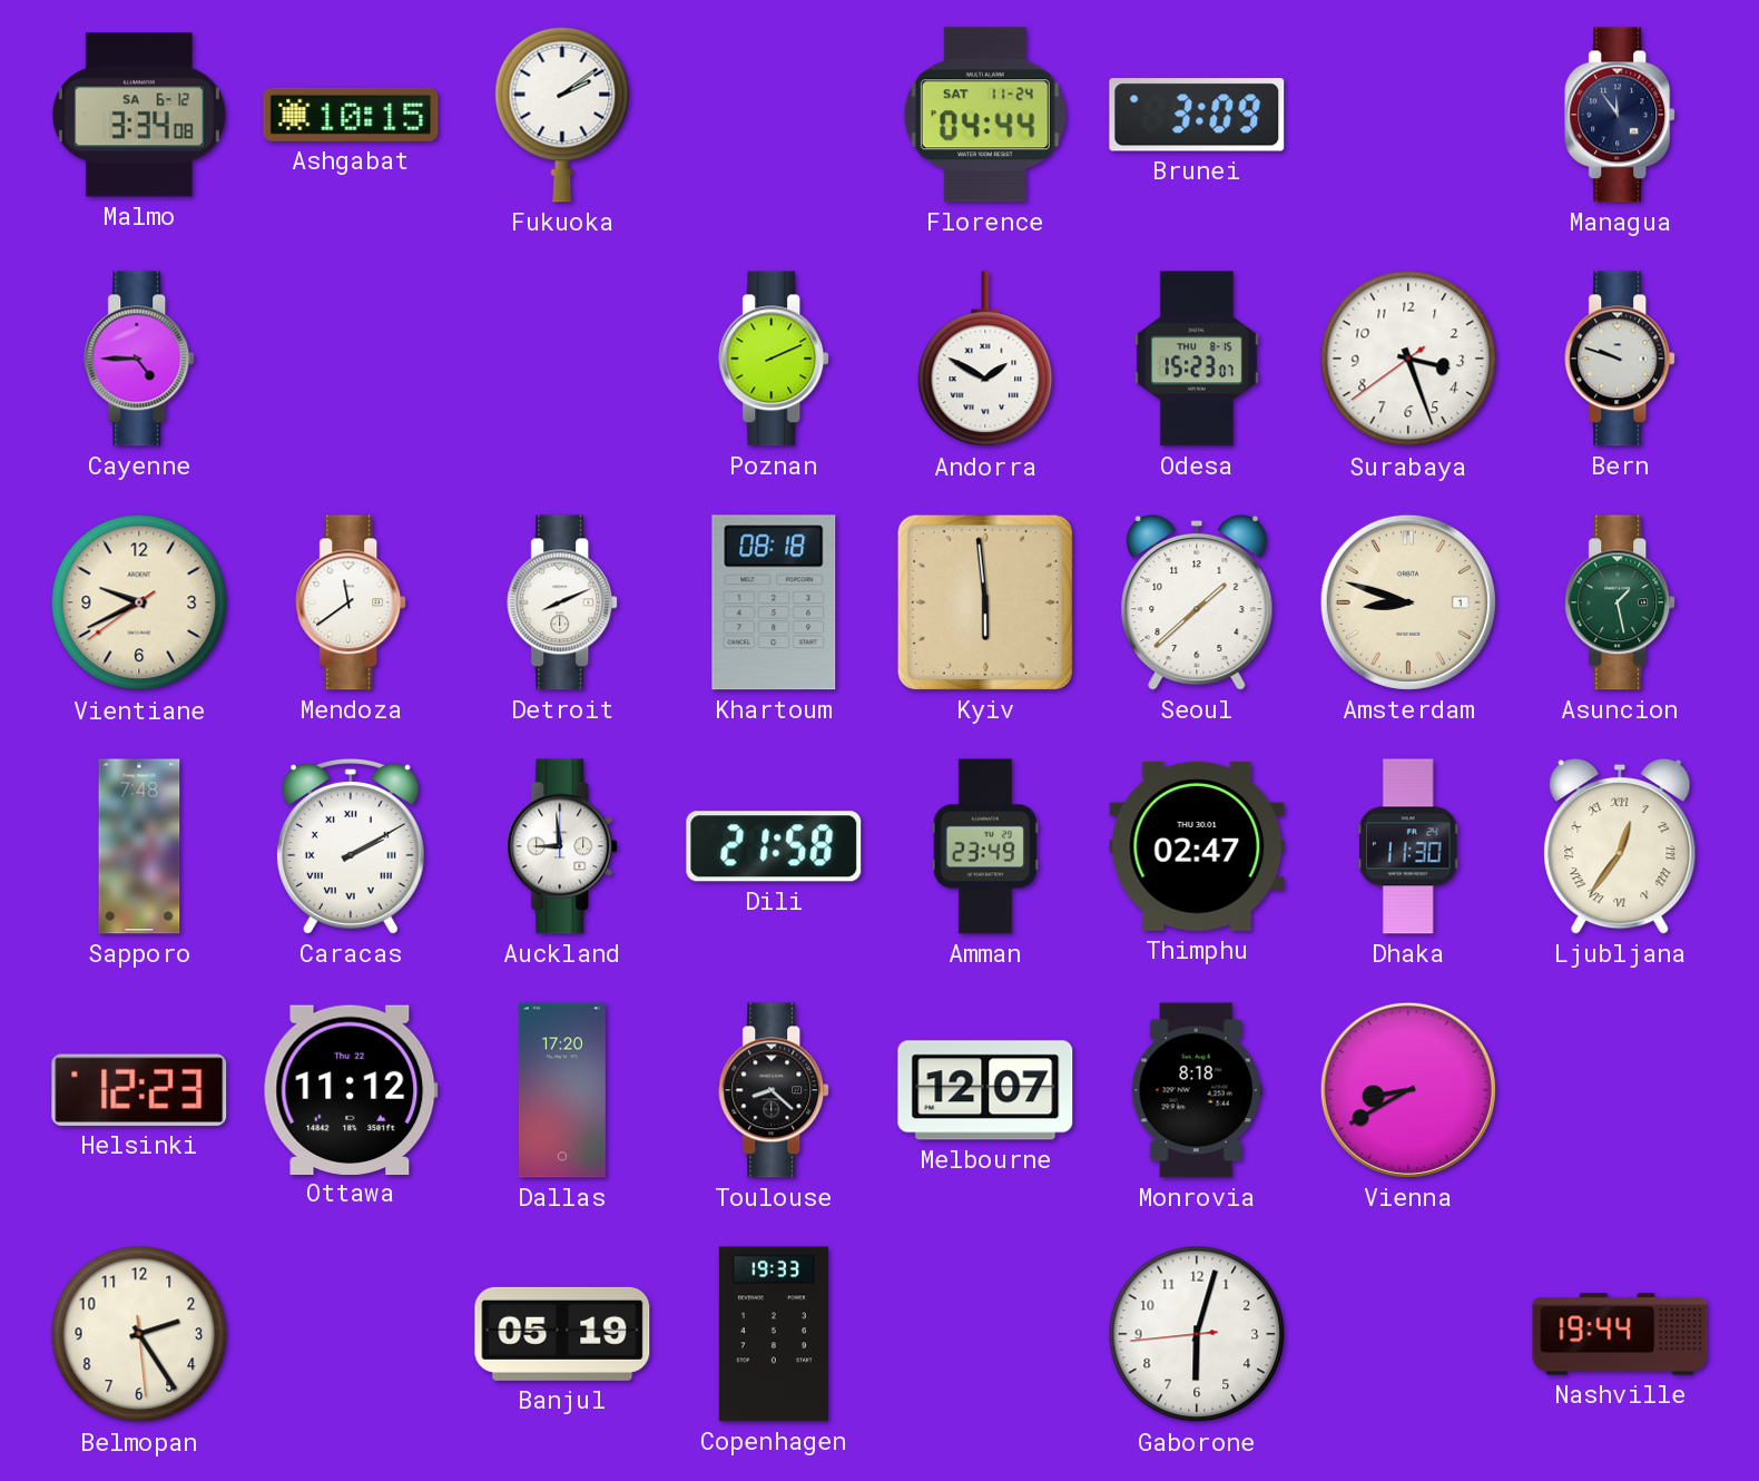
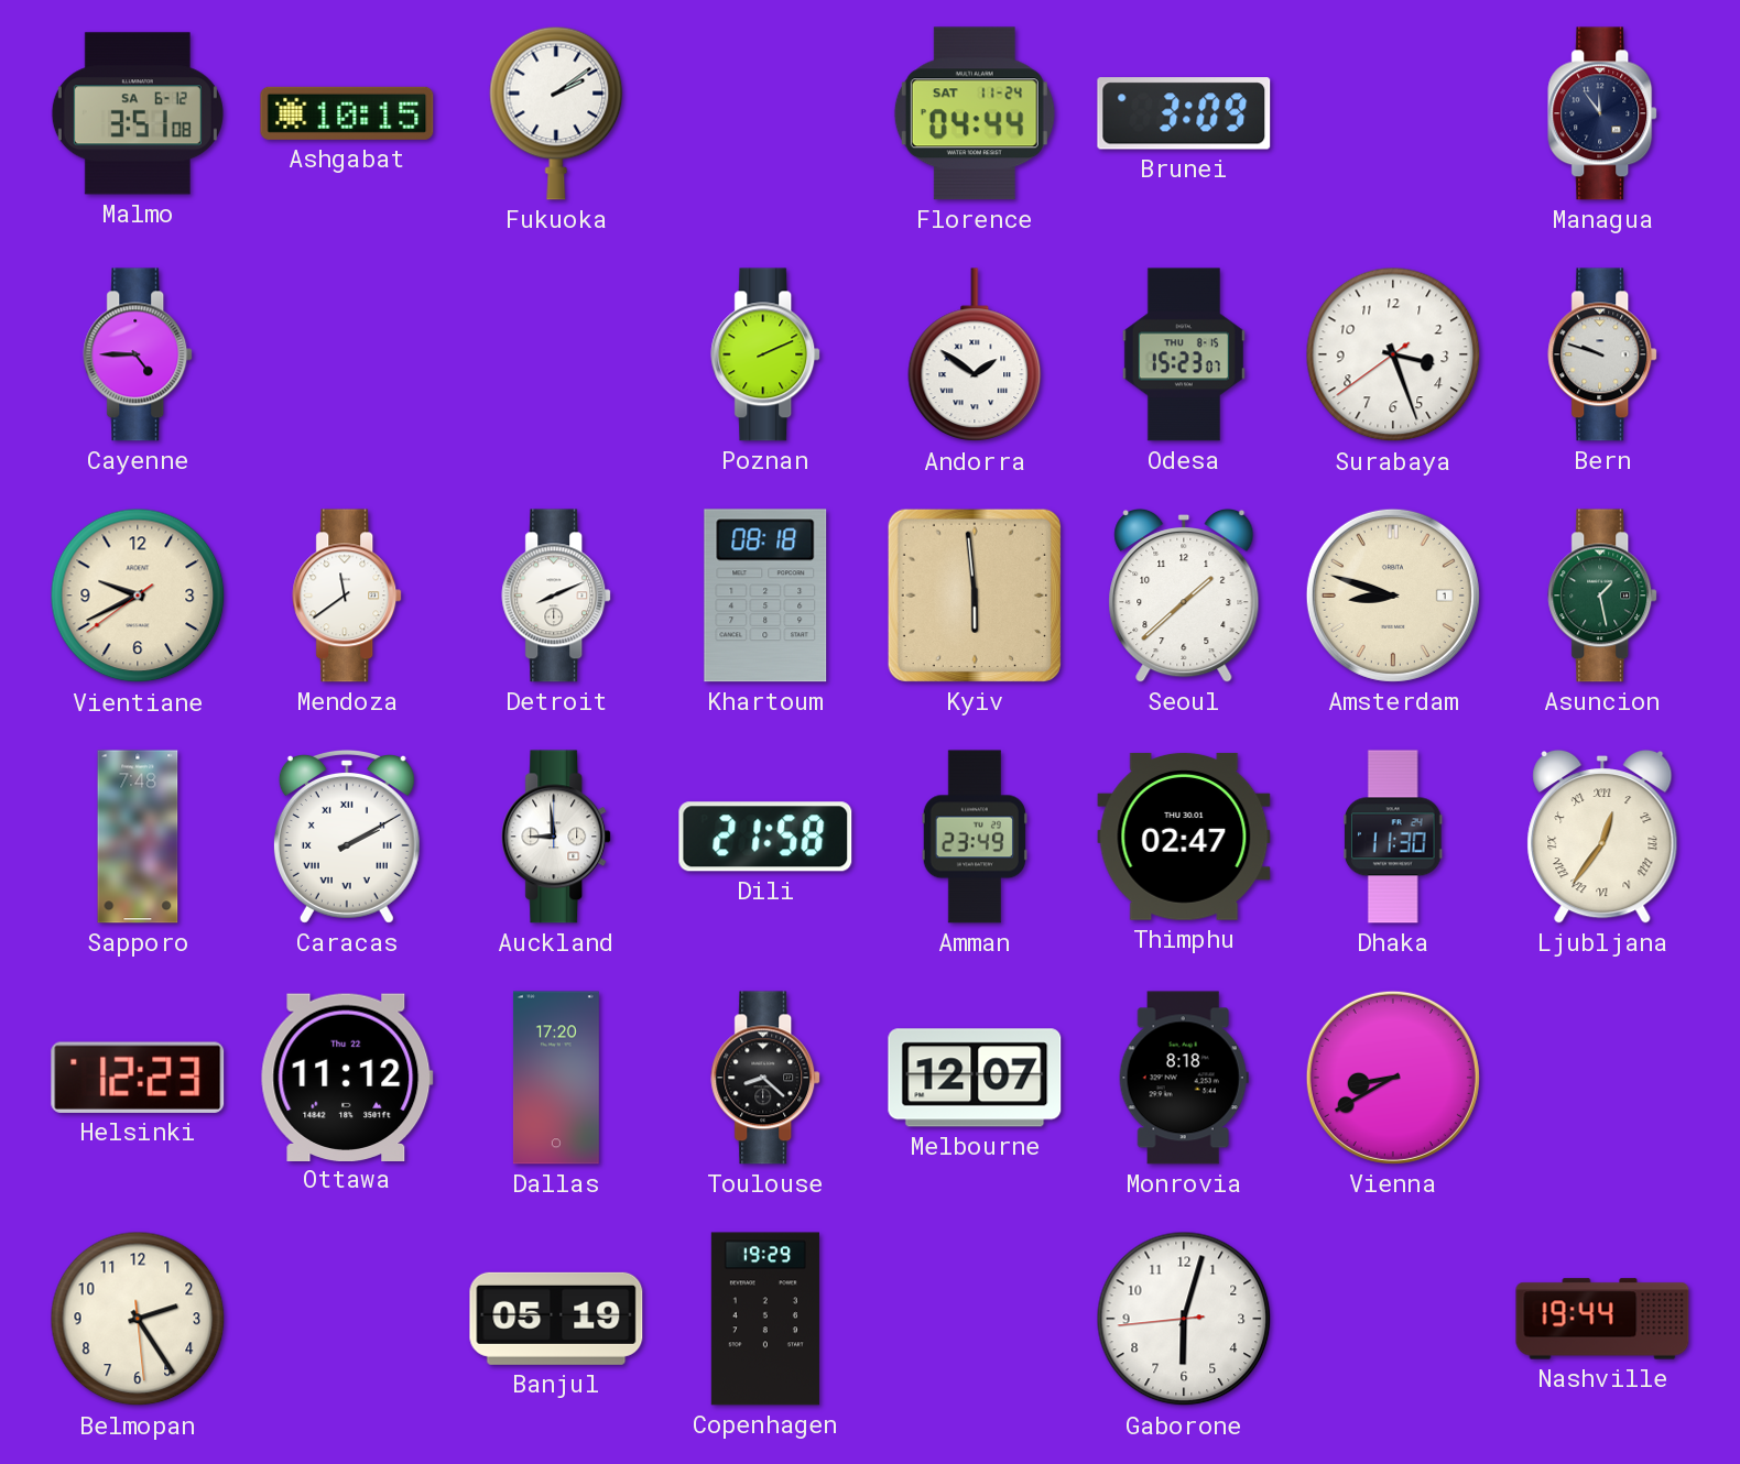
Malmo: 3:34 -> 3:51
Andorra: 1:50 -> 1:51
Copenhagen: 19:33 -> 19:29
